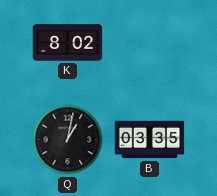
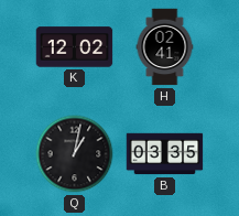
K: 8:02 -> 12:02
H: none -> 02:41
